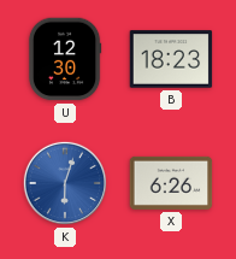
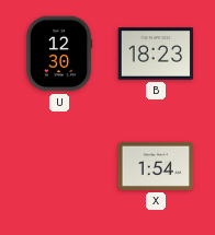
K: 6:03 -> none
X: 6:26 -> 1:54
